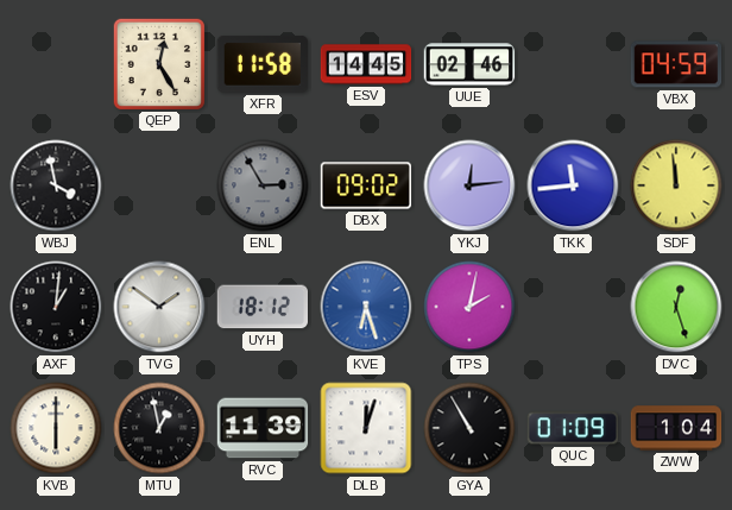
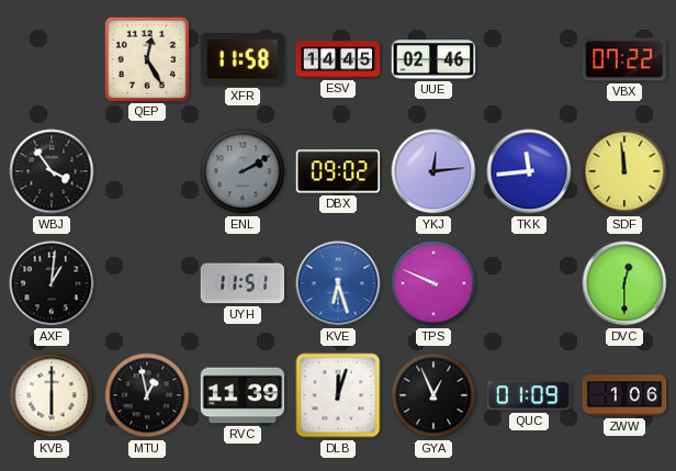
VBX: 04:59 -> 07:22
WBJ: 3:58 -> 3:54
ENL: 2:55 -> 2:10
TVG: 1:51 -> none
UYH: 18:12 -> 11:51
TPS: 2:02 -> 9:49
DVC: 12:27 -> 12:30
GYA: 10:55 -> 12:56
ZWW: 1:04 -> 1:06
